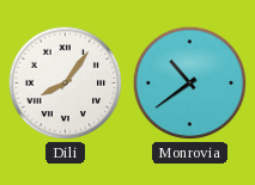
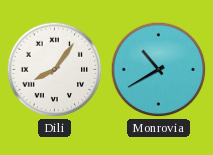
Monrovia: 10:39 -> 10:40
